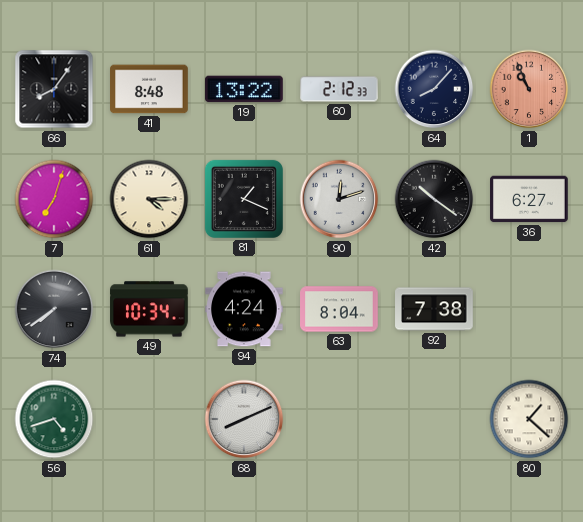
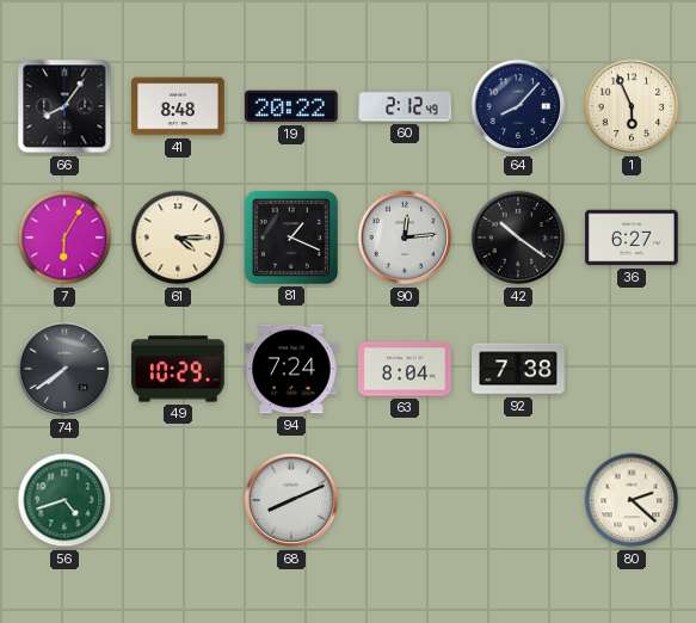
19: 13:22 -> 20:22
60: 2:12:33 -> 2:12:49
1: 10:56 -> 5:56
1 dial: salmon -> cream
7: 7:03 -> 6:05
90: 12:12 -> 12:14
49: 10:34 -> 10:29
94: 4:24 -> 7:24
80: 1:22 -> 2:22
